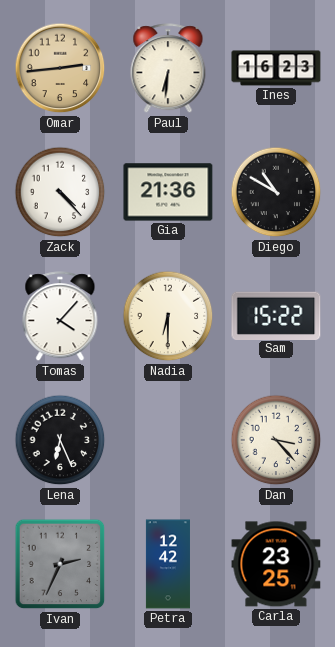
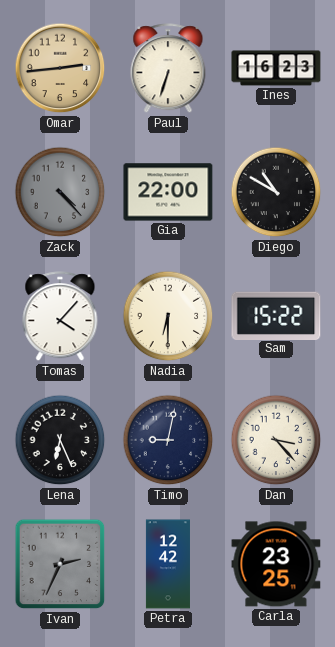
Paul: 6:31 -> 6:33
Zack dial: white -> grey
Gia: 21:36 -> 22:00
Timo: none -> 9:02
